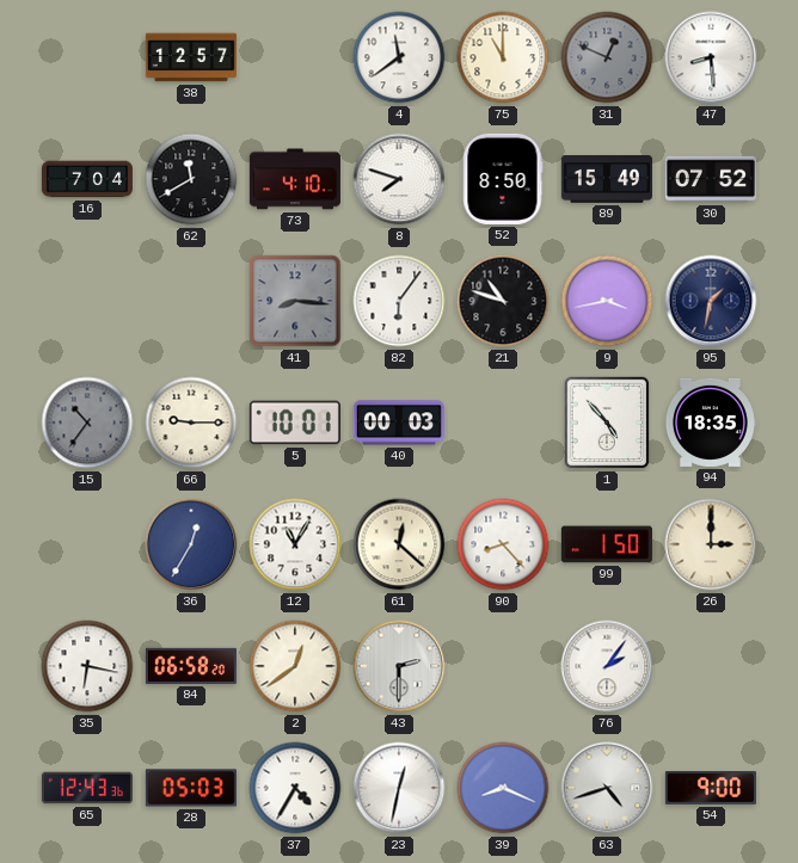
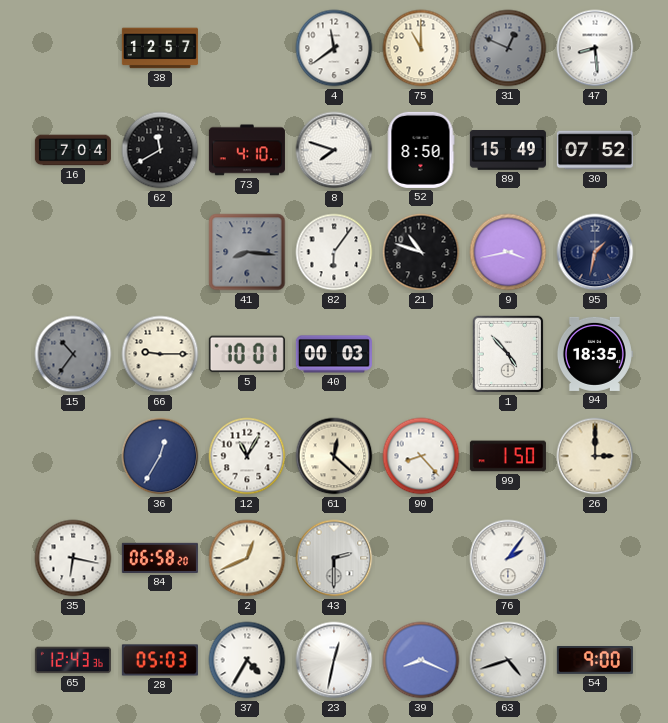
2: 12:39 -> 12:41
